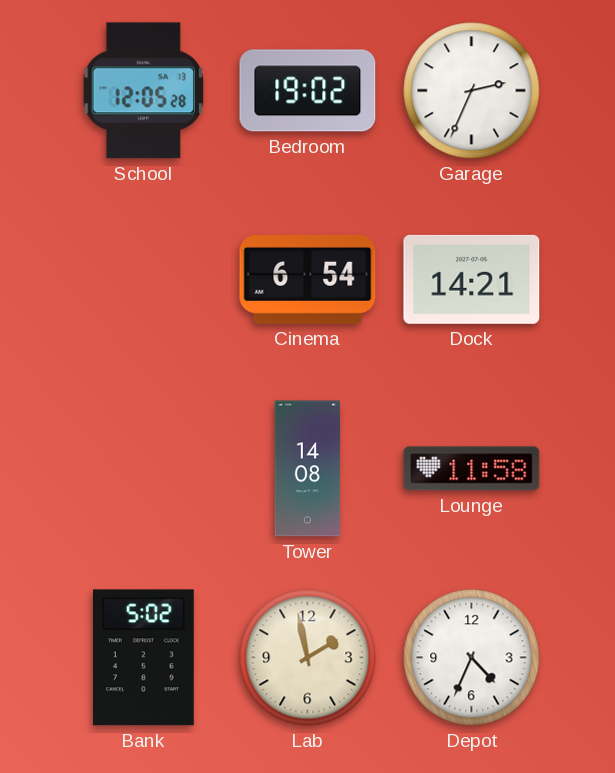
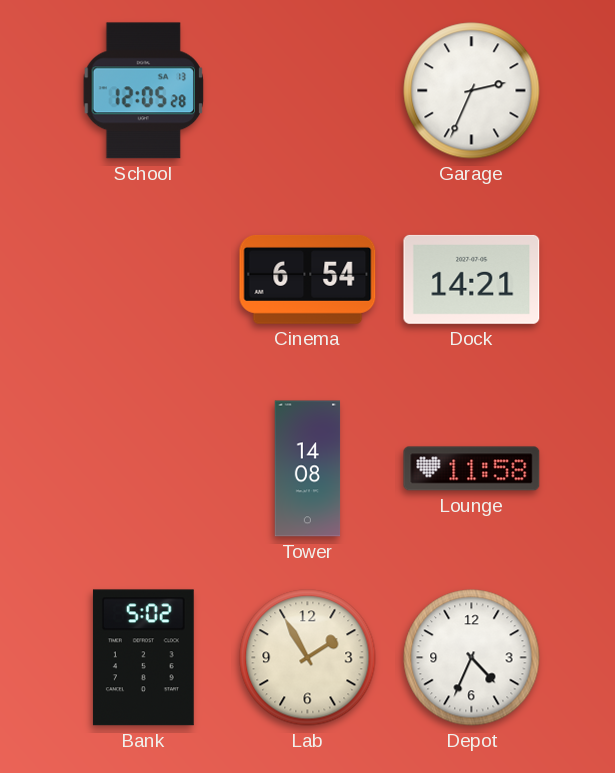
Bedroom: 19:02 -> none
Lab: 1:58 -> 1:55
